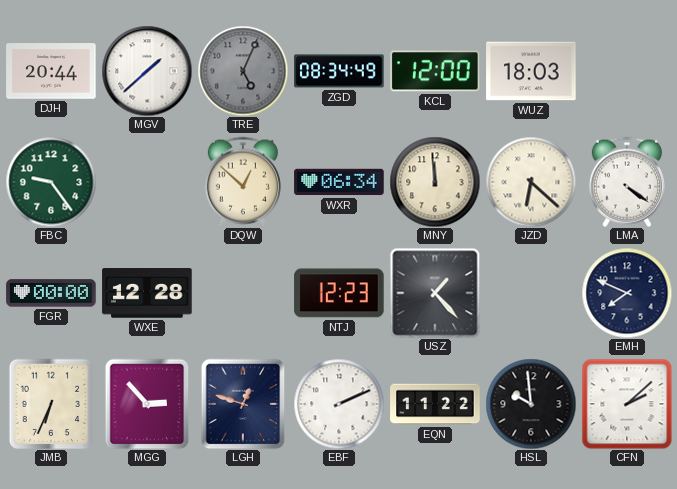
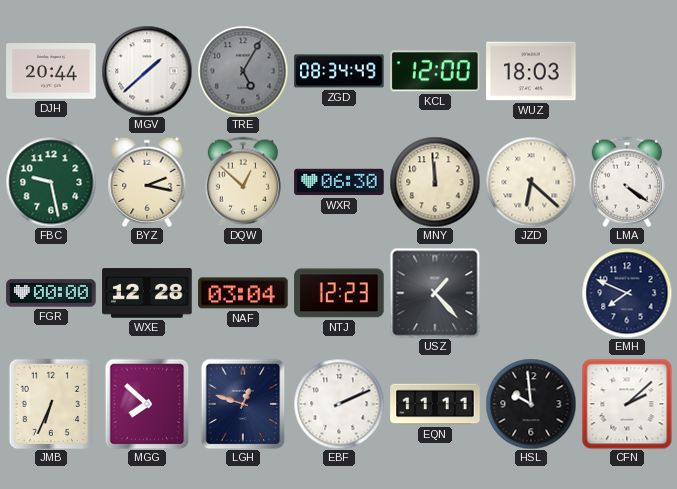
TRE: 5:04 -> 5:05
FBC: 9:24 -> 9:28
BYZ: none -> 2:17
WXR: 06:34 -> 06:30
NAF: none -> 03:04
MGG: 2:53 -> 7:52
EQN: 11:22 -> 11:11
